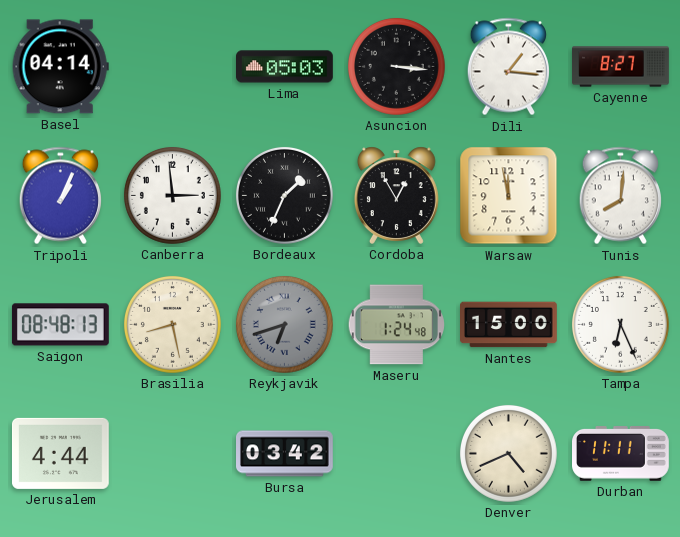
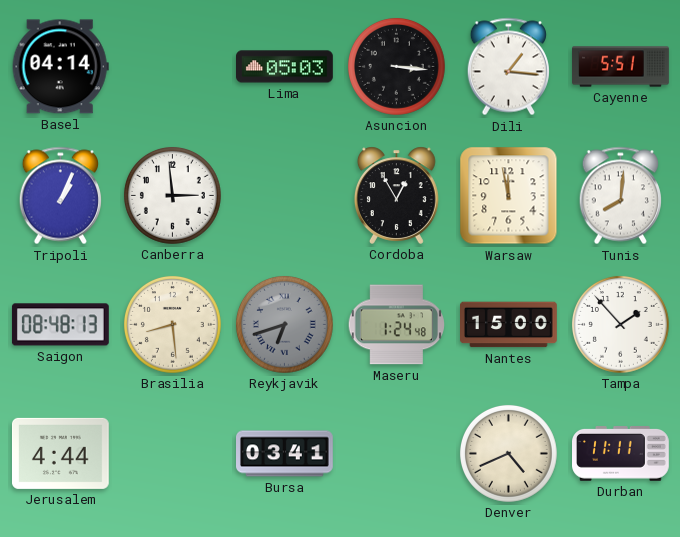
Cayenne: 8:27 -> 5:51
Bordeaux: 1:34 -> none
Brasilia: 8:28 -> 8:29
Tampa: 6:26 -> 1:53
Bursa: 03:42 -> 03:41
